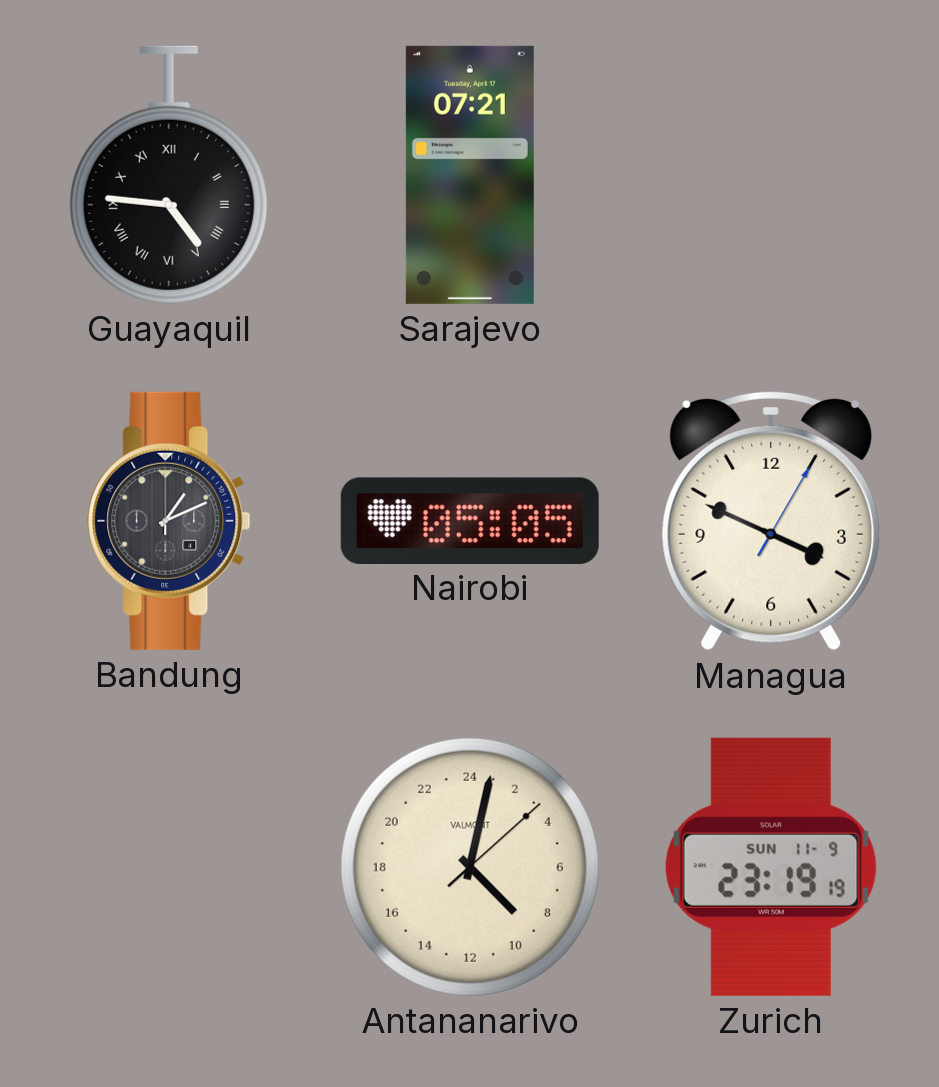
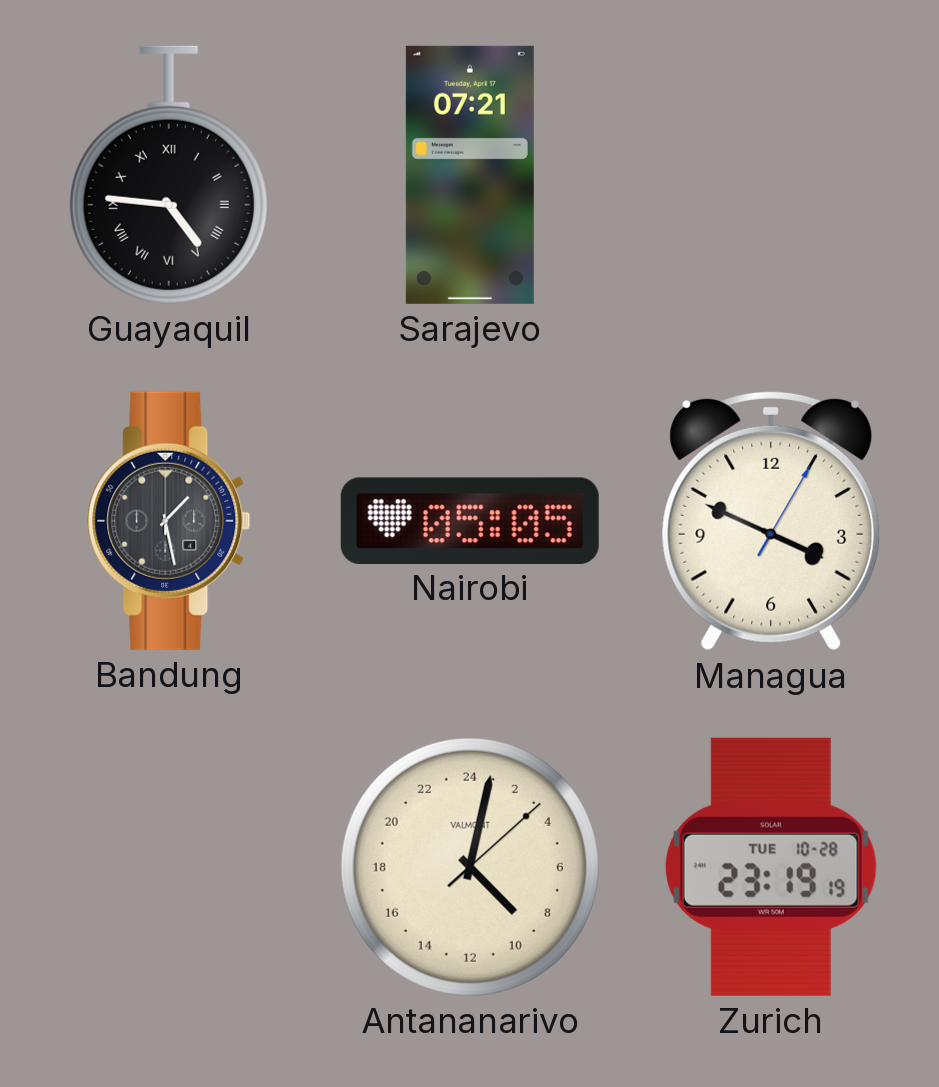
Bandung: 1:11 -> 1:28
Zurich date: SUN 11-9 -> TUE 10-28
